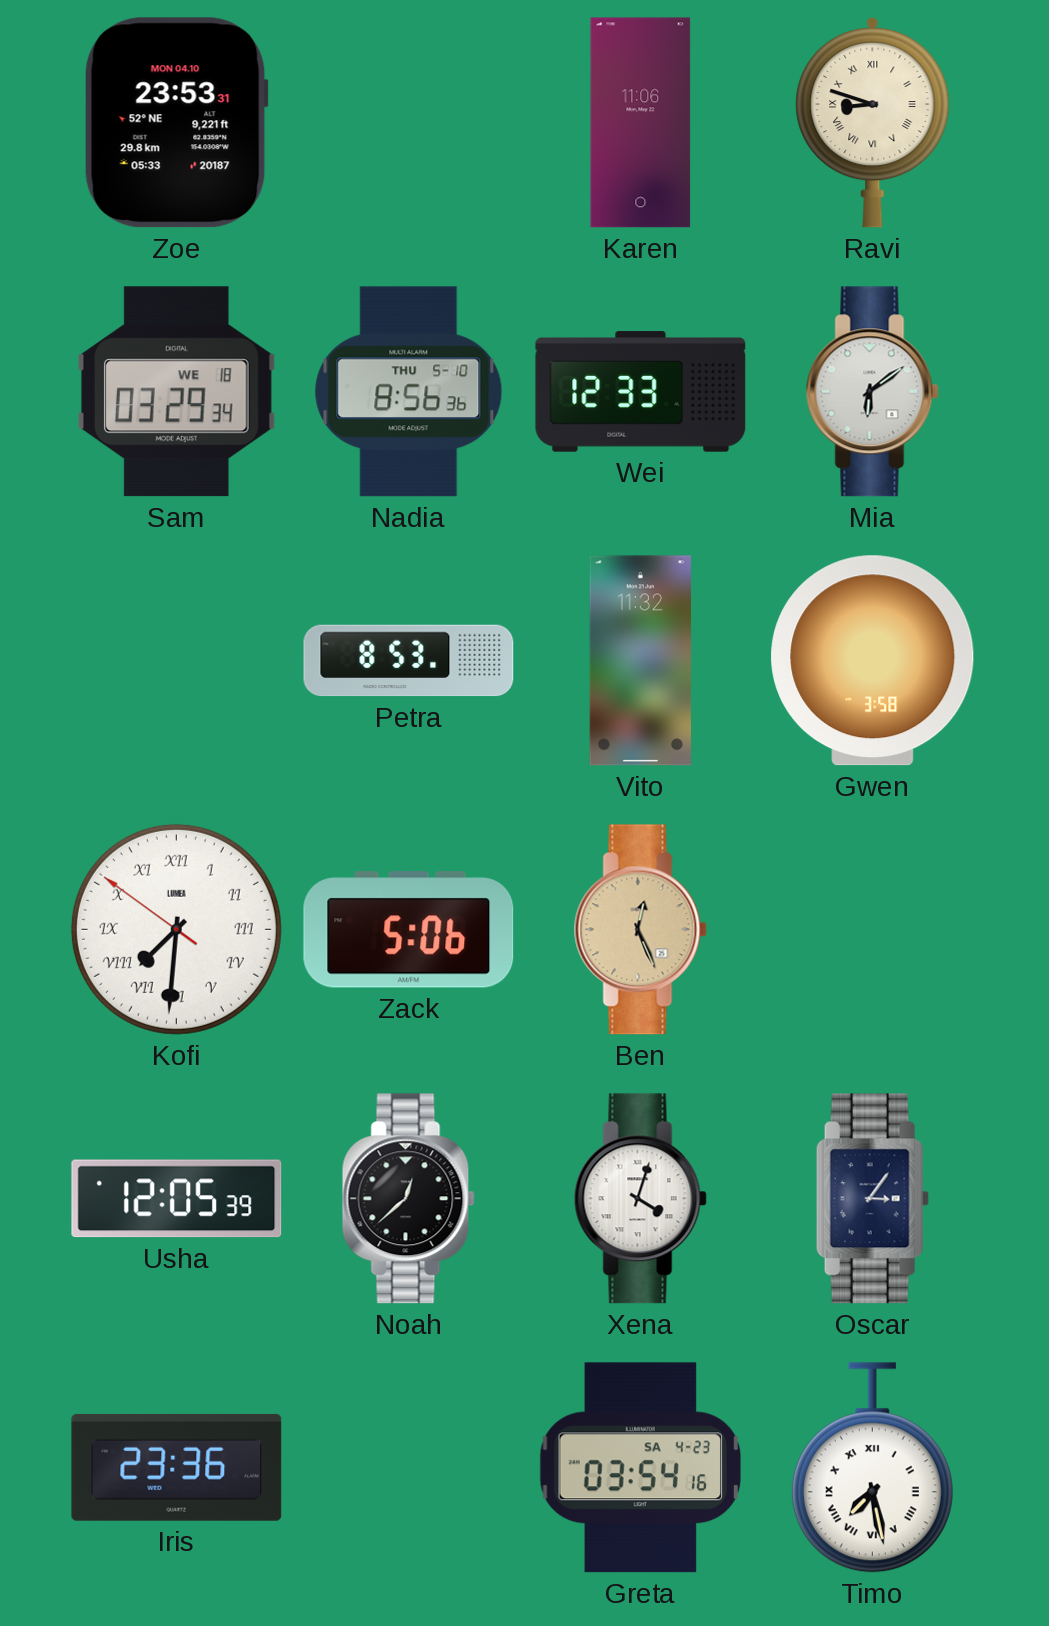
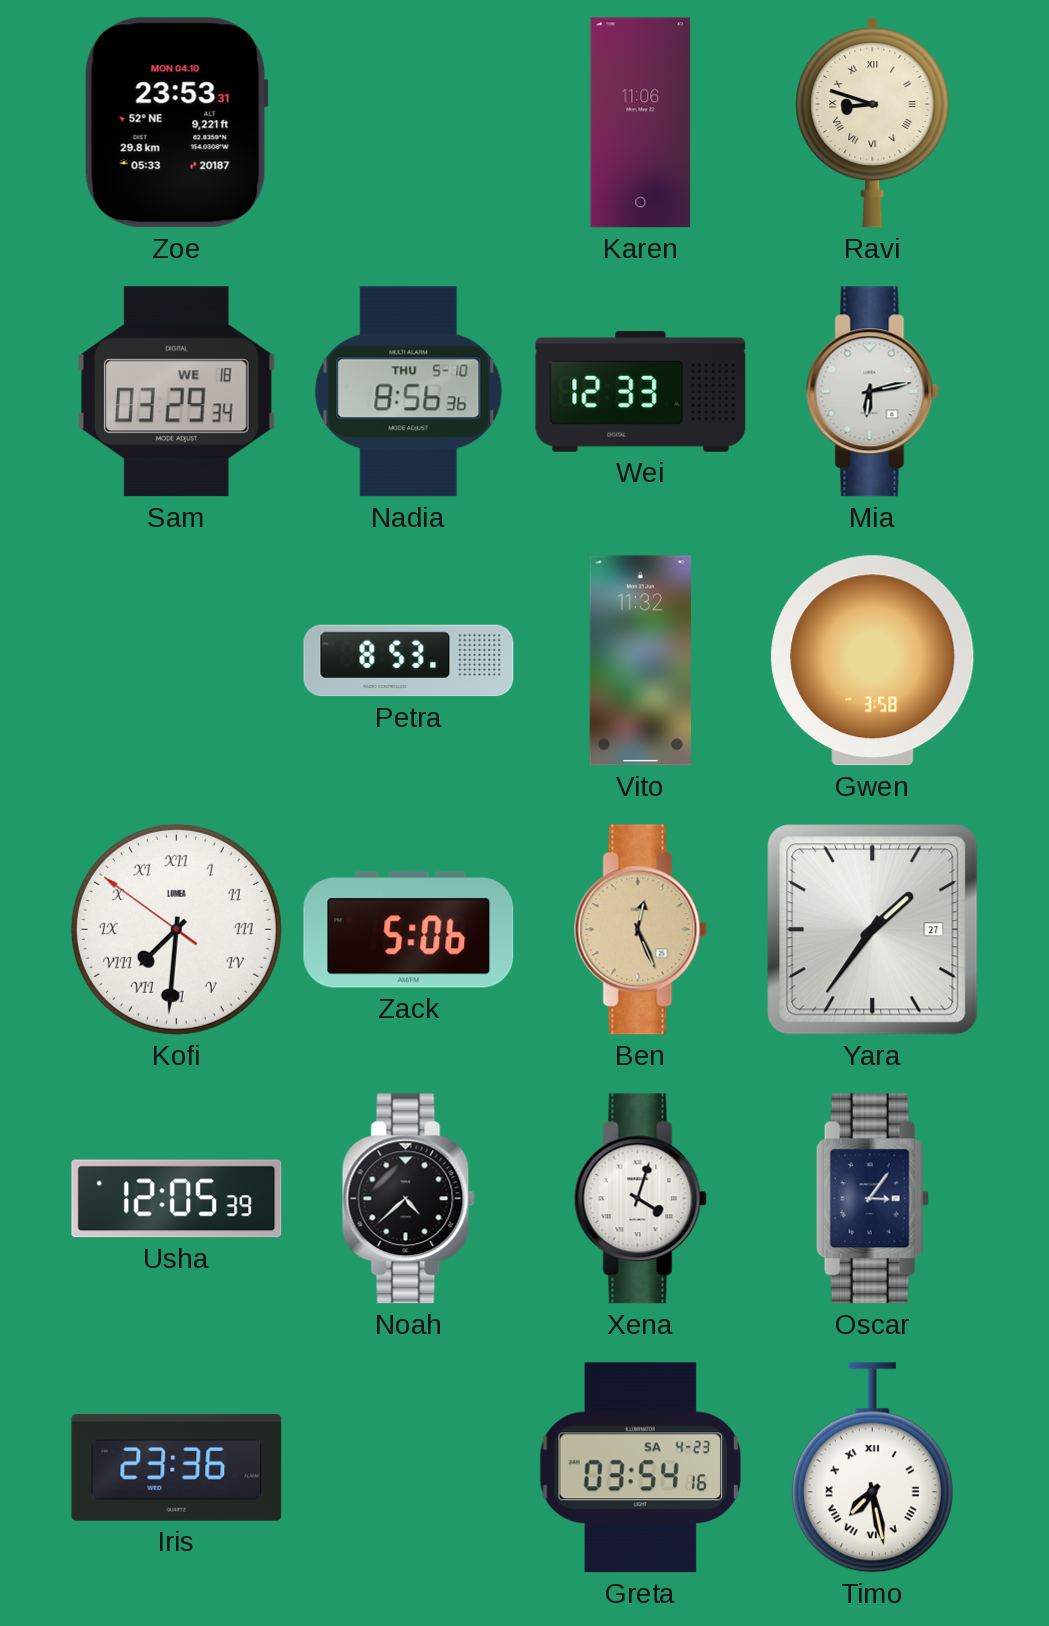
Mia: 6:09 -> 6:13
Yara: none -> 1:36
Noah: 12:38 -> 4:38
